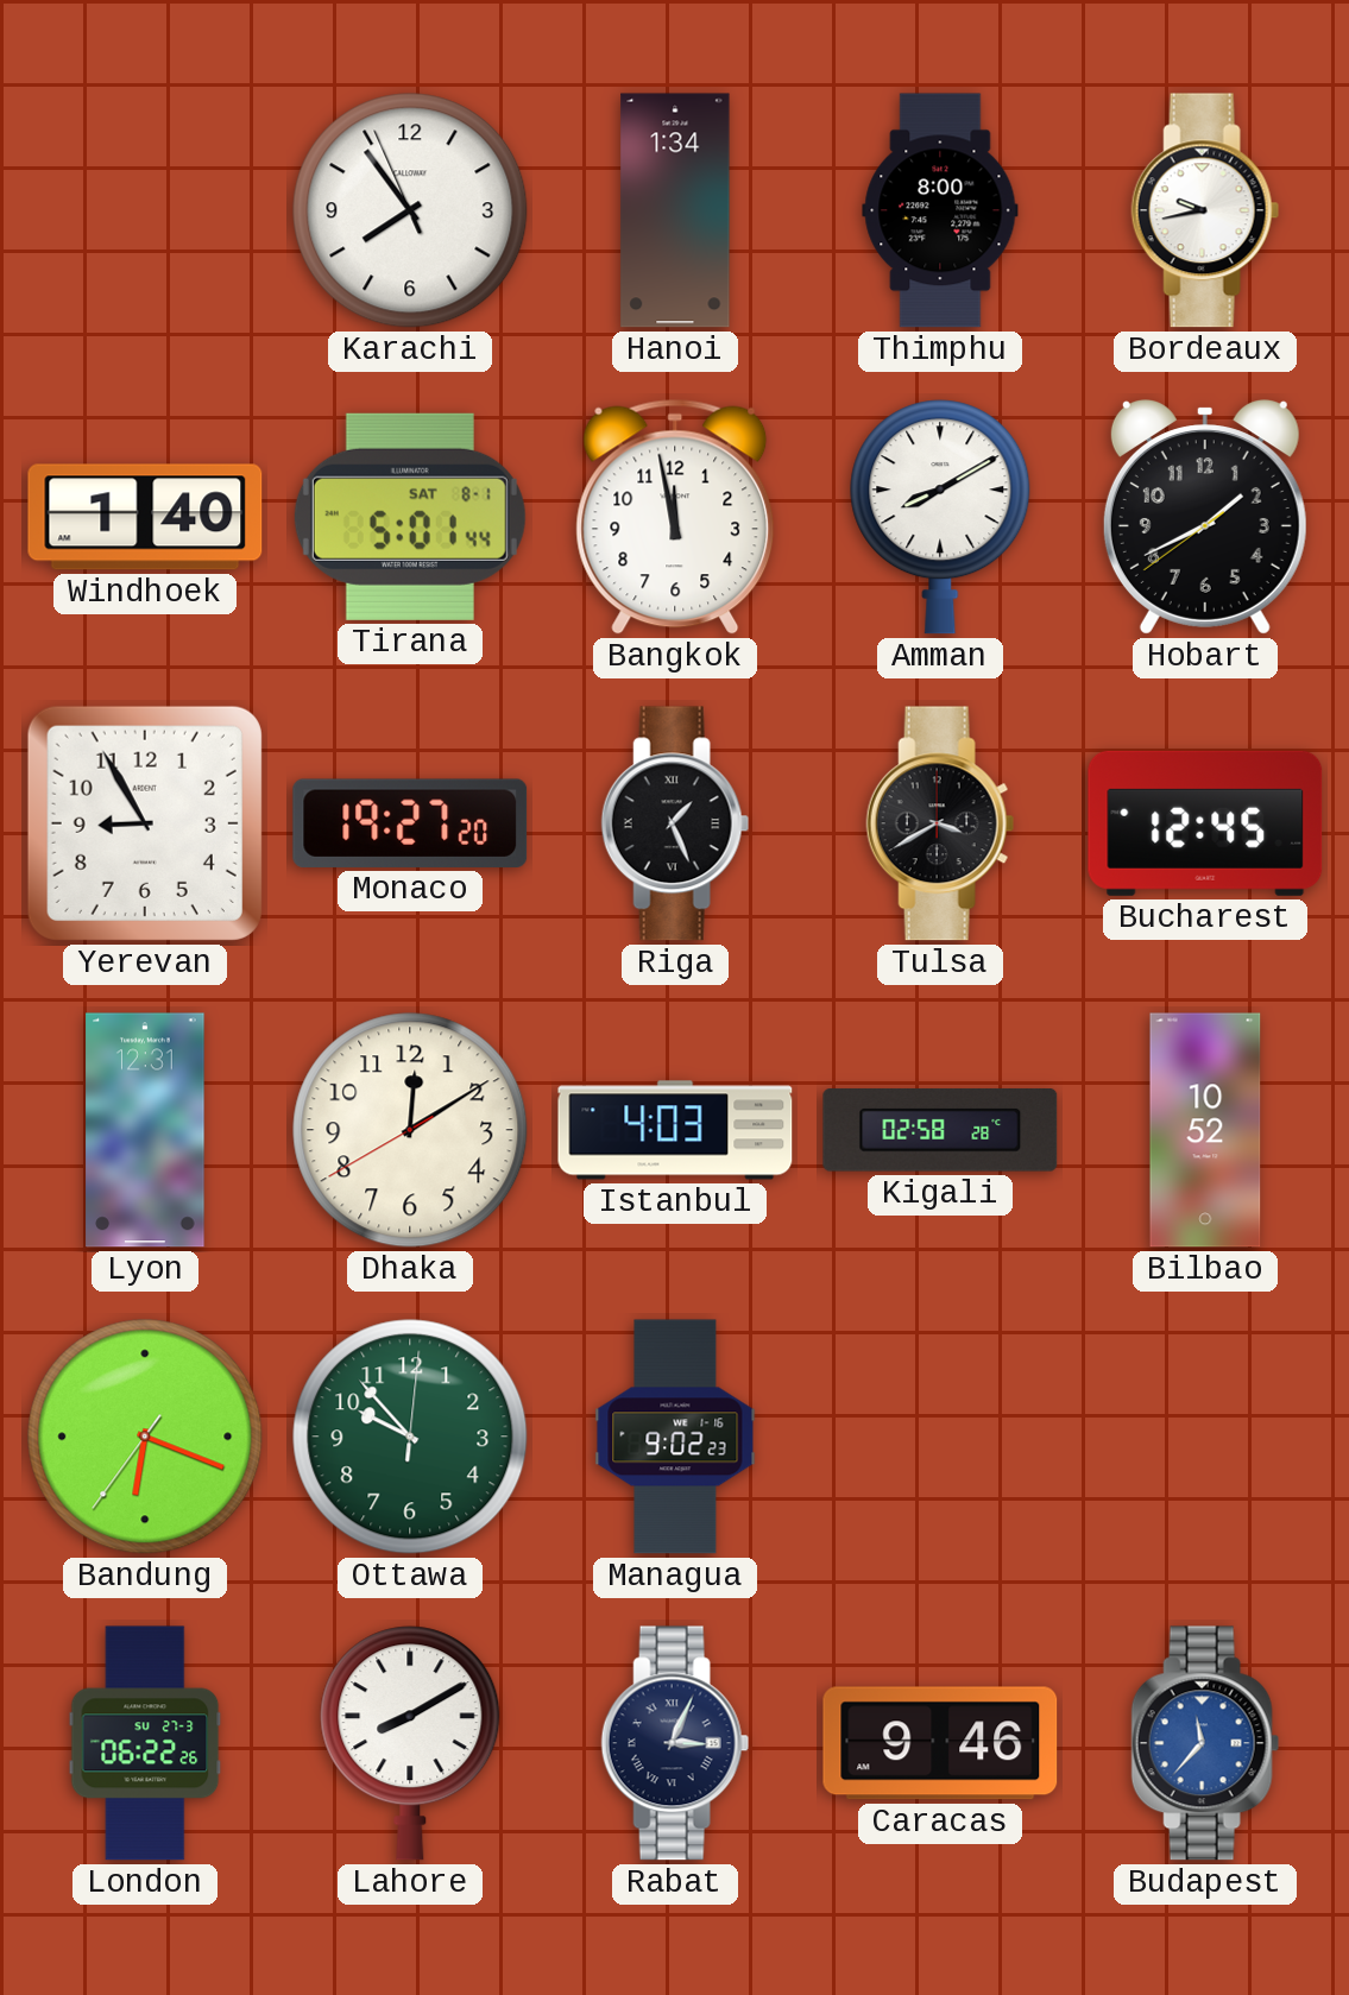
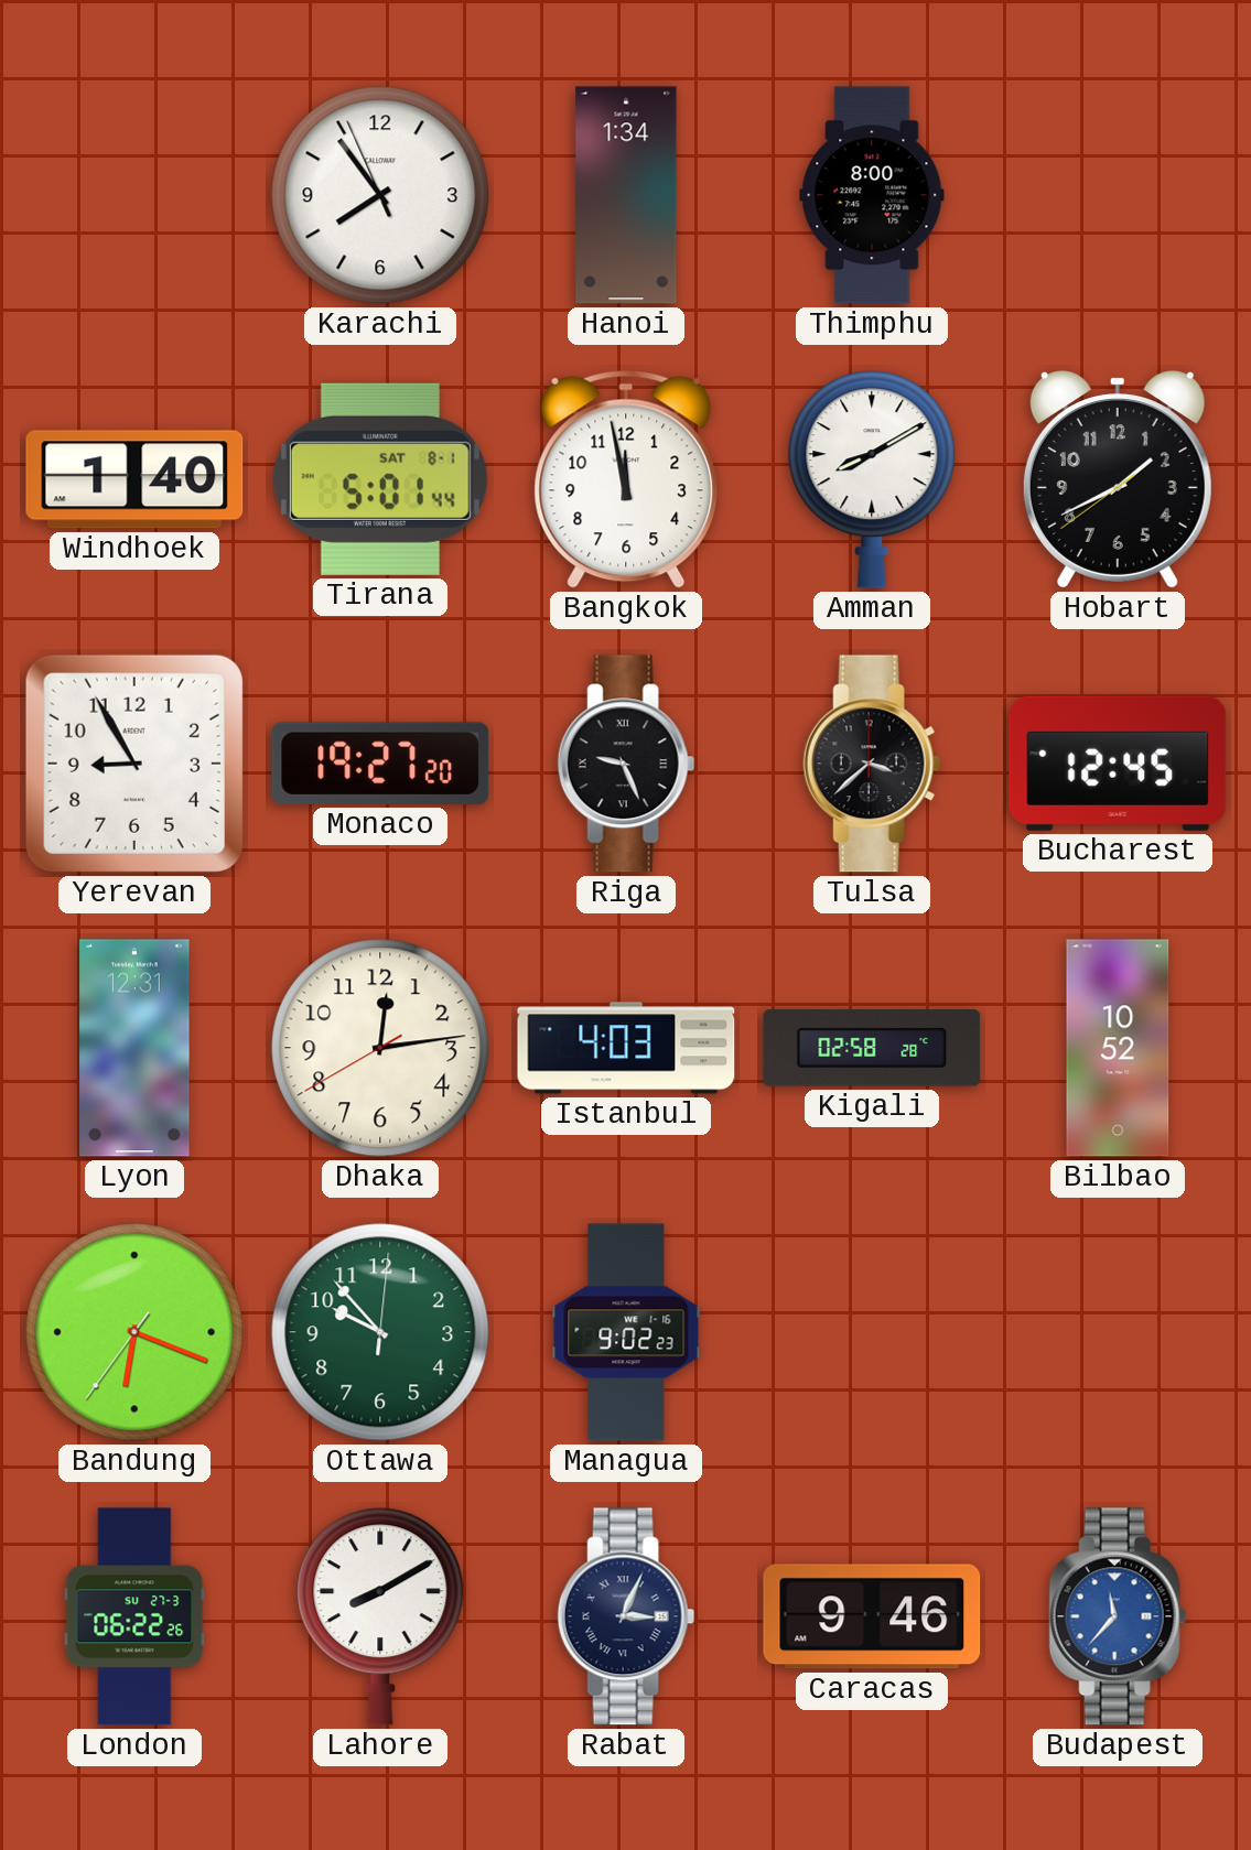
Bordeaux: 9:43 -> none
Riga: 1:26 -> 9:26
Tulsa: 3:40 -> 3:38
Dhaka: 12:09 -> 12:13
